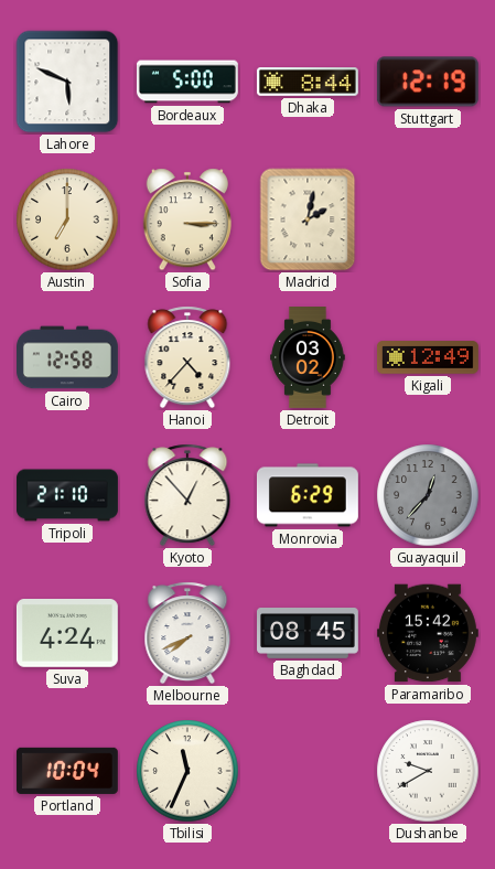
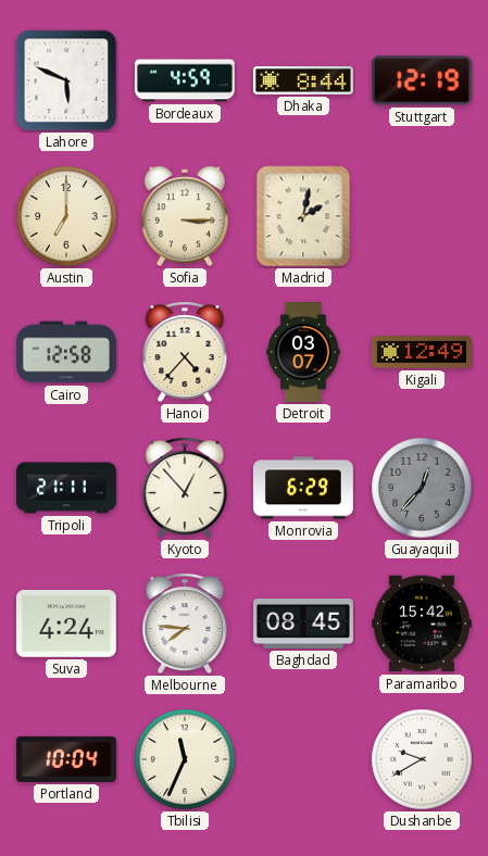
Bordeaux: 5:00 -> 4:59
Detroit: 03:02 -> 03:07
Tripoli: 21:10 -> 21:11
Melbourne: 7:41 -> 7:46
